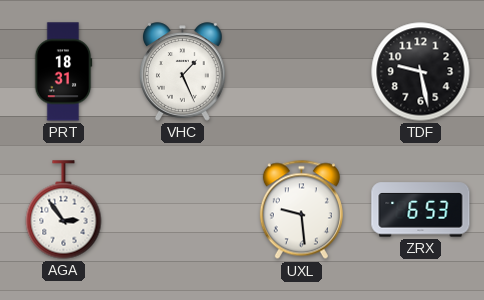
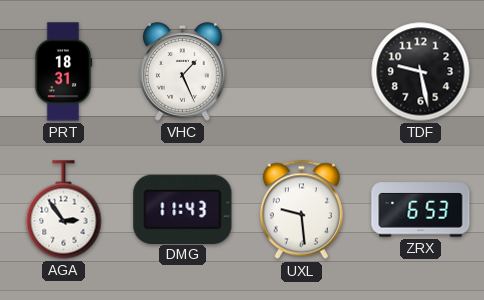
DMG: none -> 11:43
